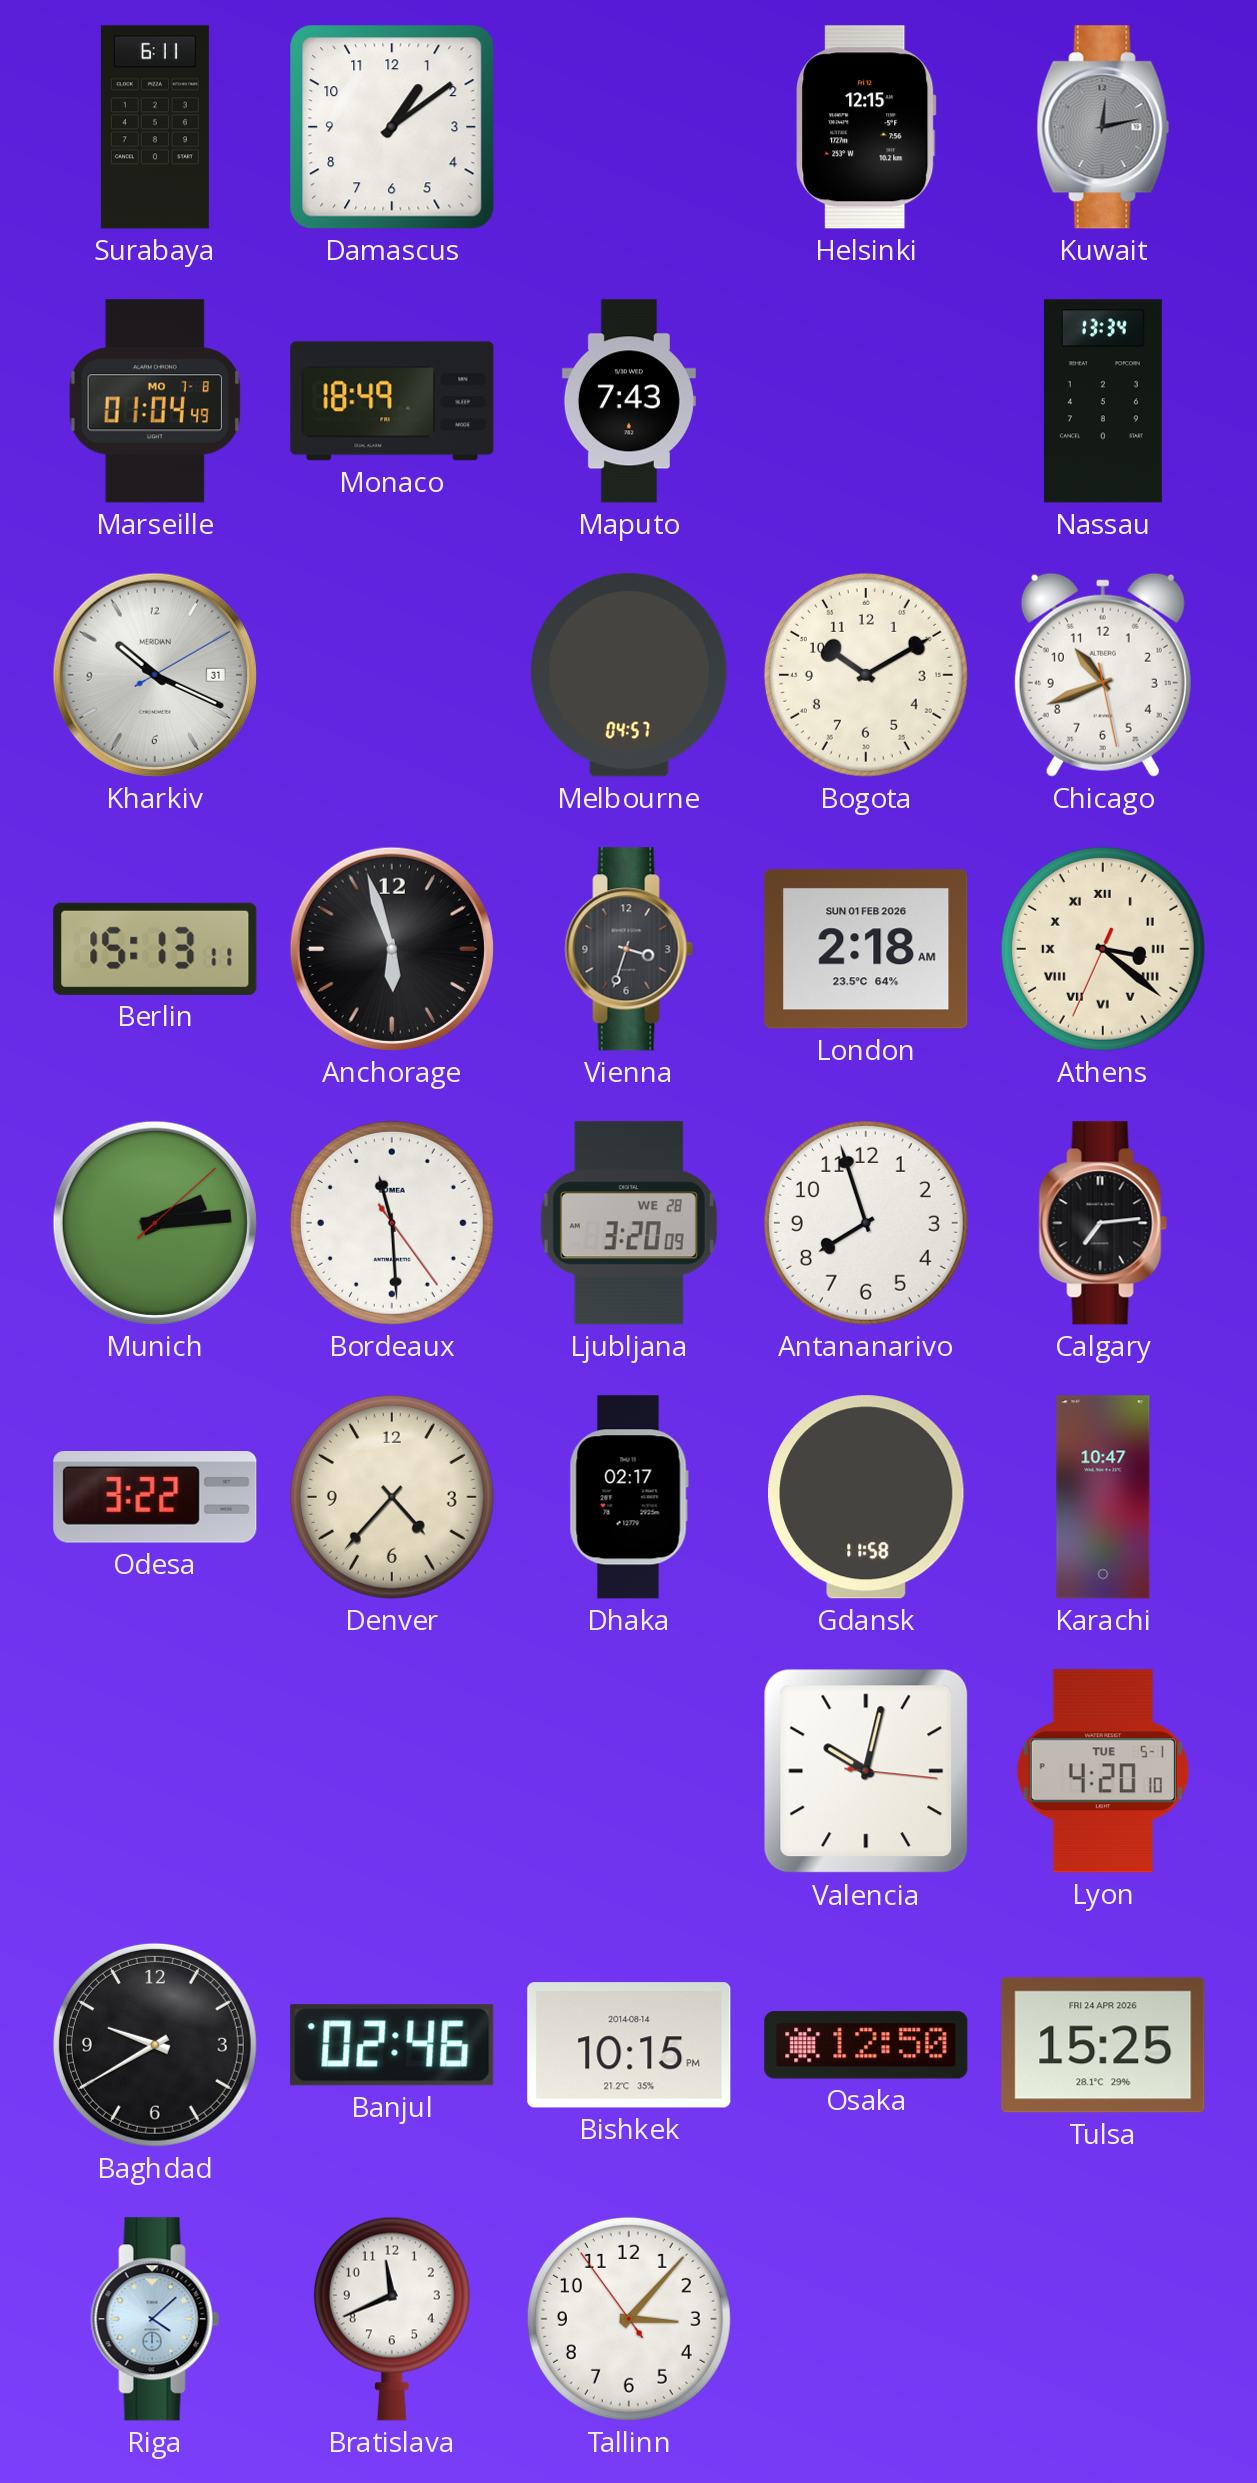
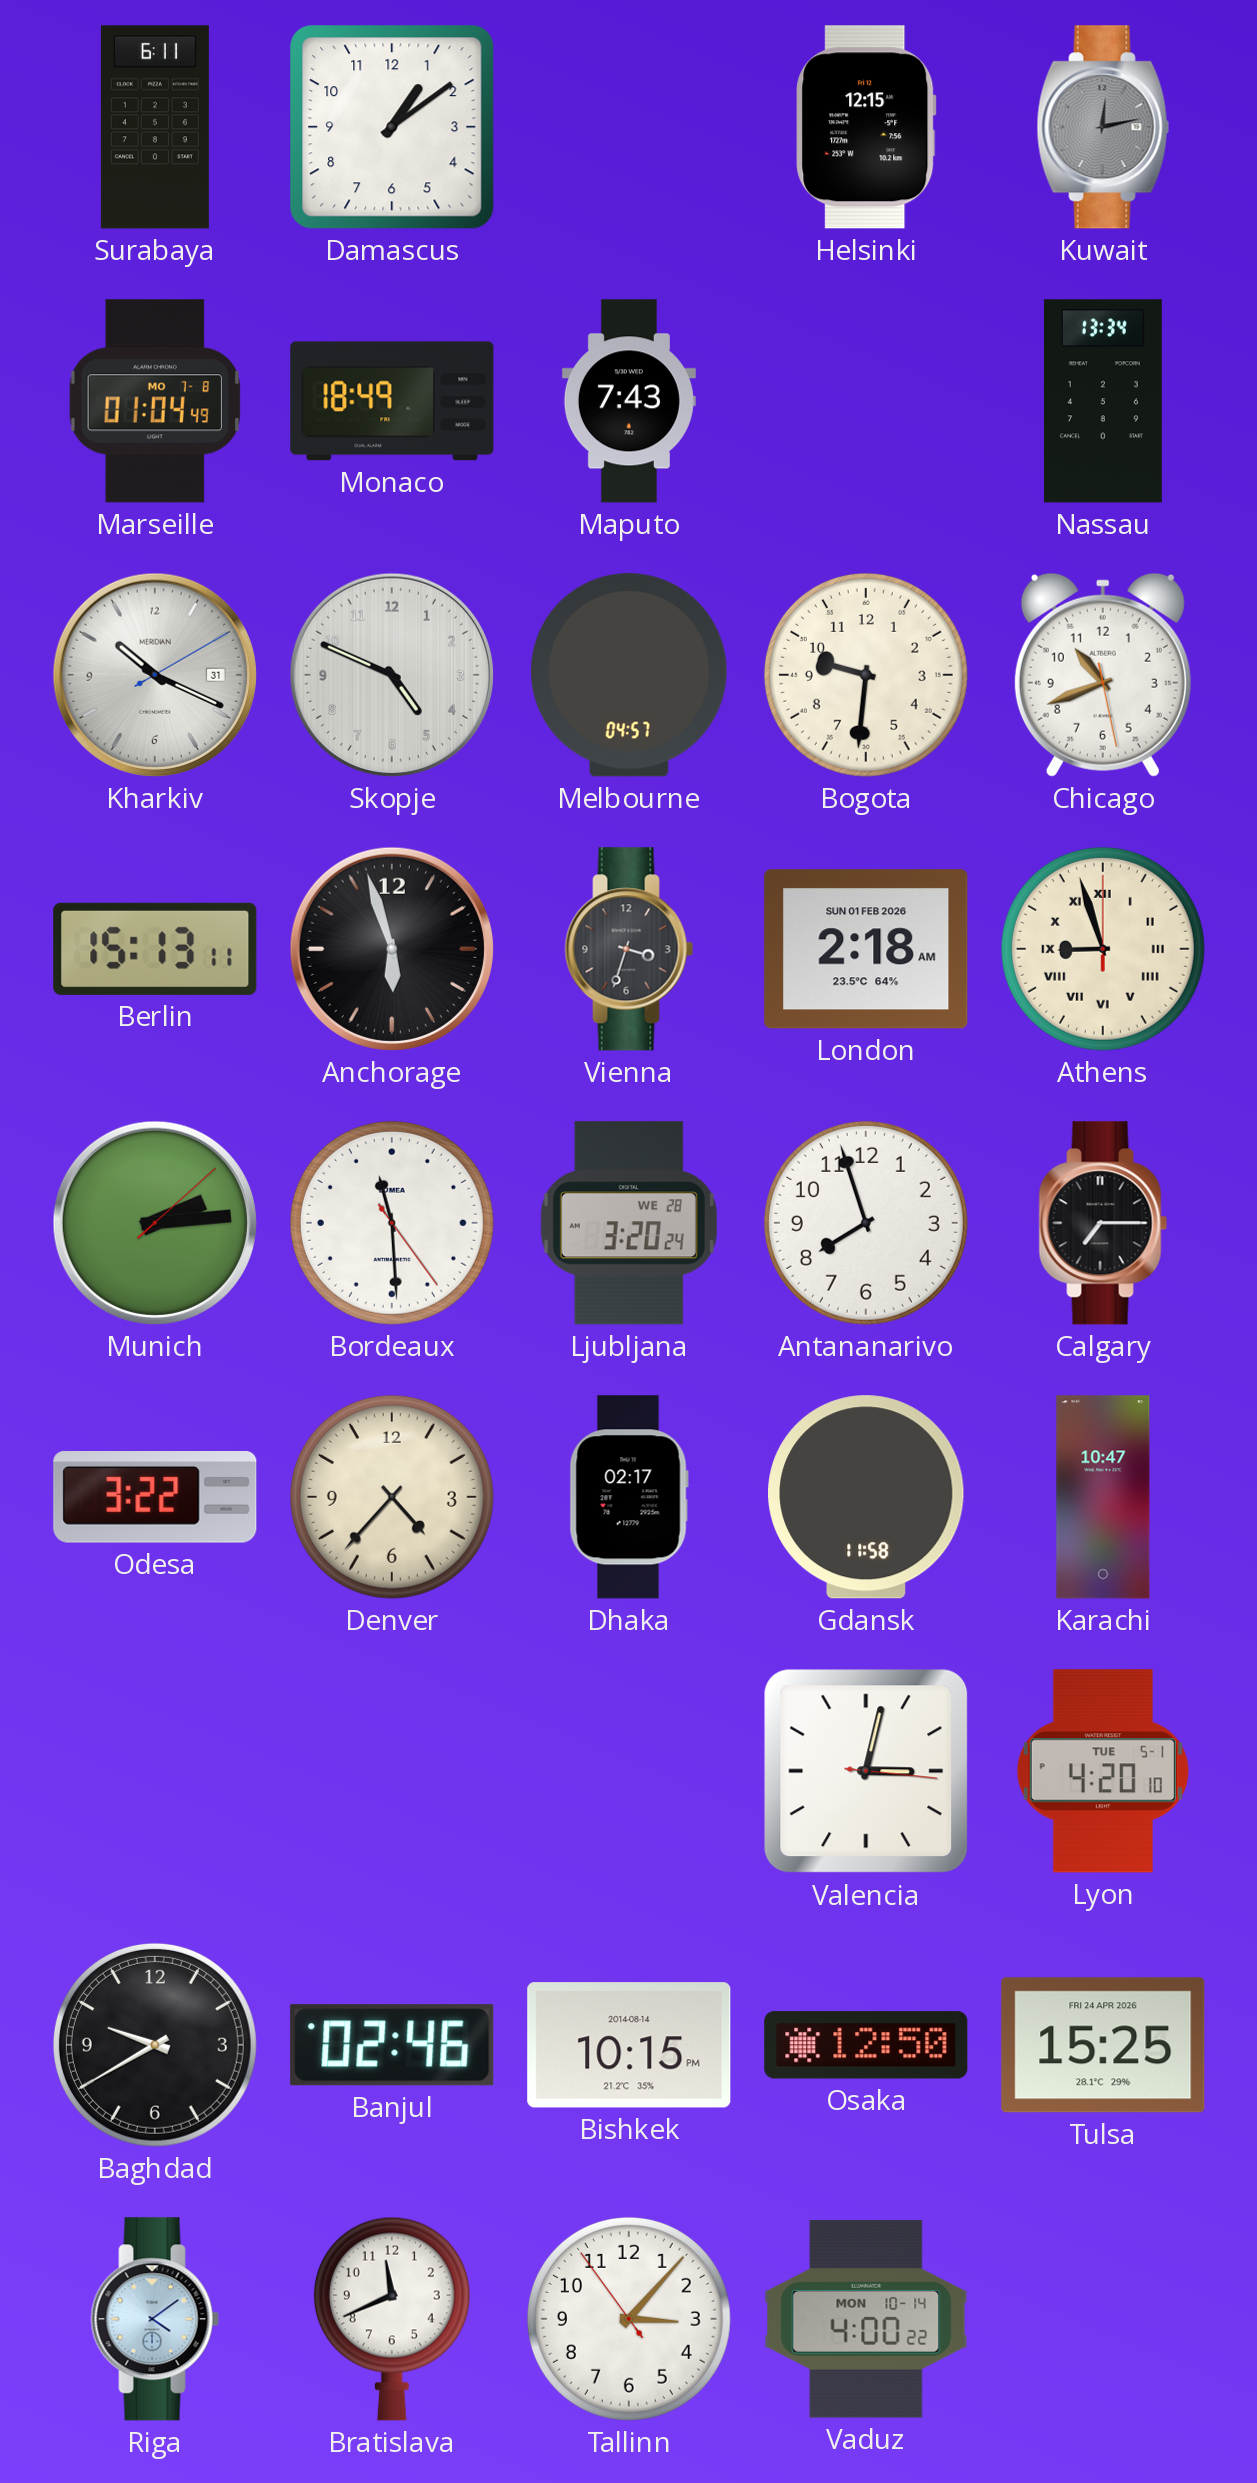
Skopje: none -> 4:49
Bogota: 10:10 -> 9:31
Athens: 3:21 -> 8:57
Ljubljana: 3:20:09 -> 3:20:24
Calgary: 7:14 -> 7:15
Valencia: 10:02 -> 3:02
Riga: 4:08 -> 4:09
Vaduz: none -> 4:00
